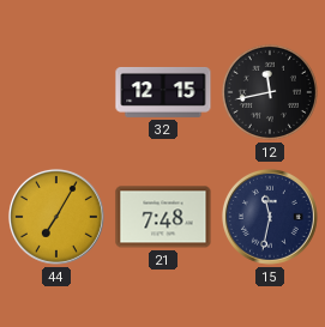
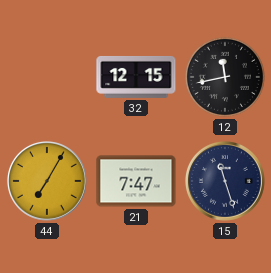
21: 7:48 -> 7:47
15: 11:32 -> 11:27
